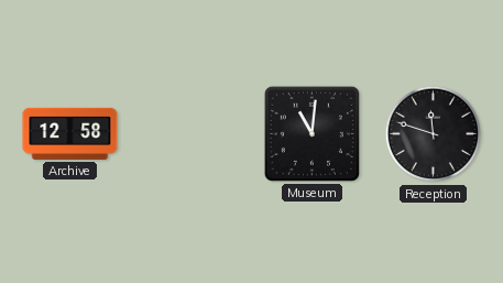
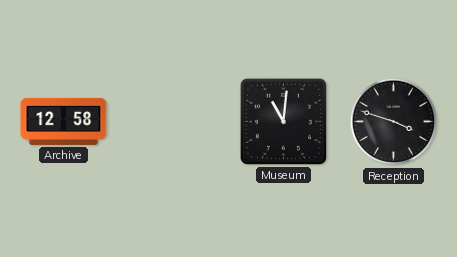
Reception: 11:48 -> 3:48
